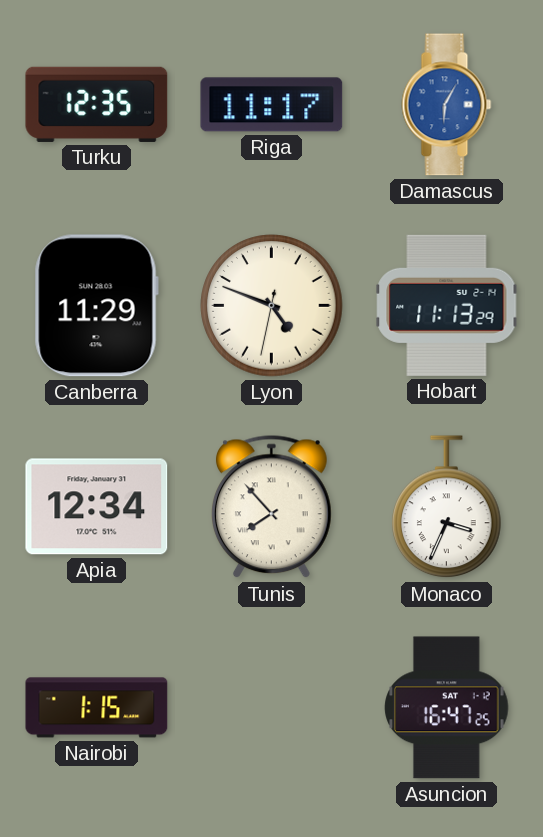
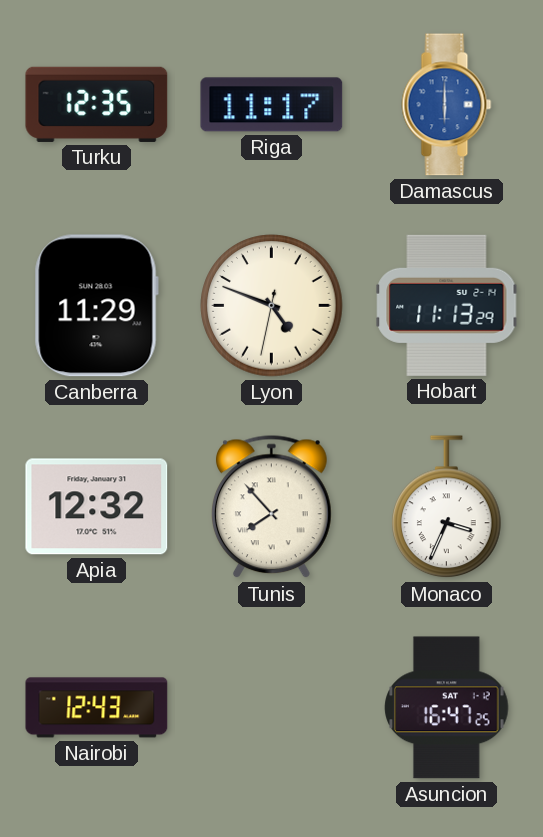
Damascus: 6:05 -> 6:00
Apia: 12:34 -> 12:32
Nairobi: 1:15 -> 12:43
